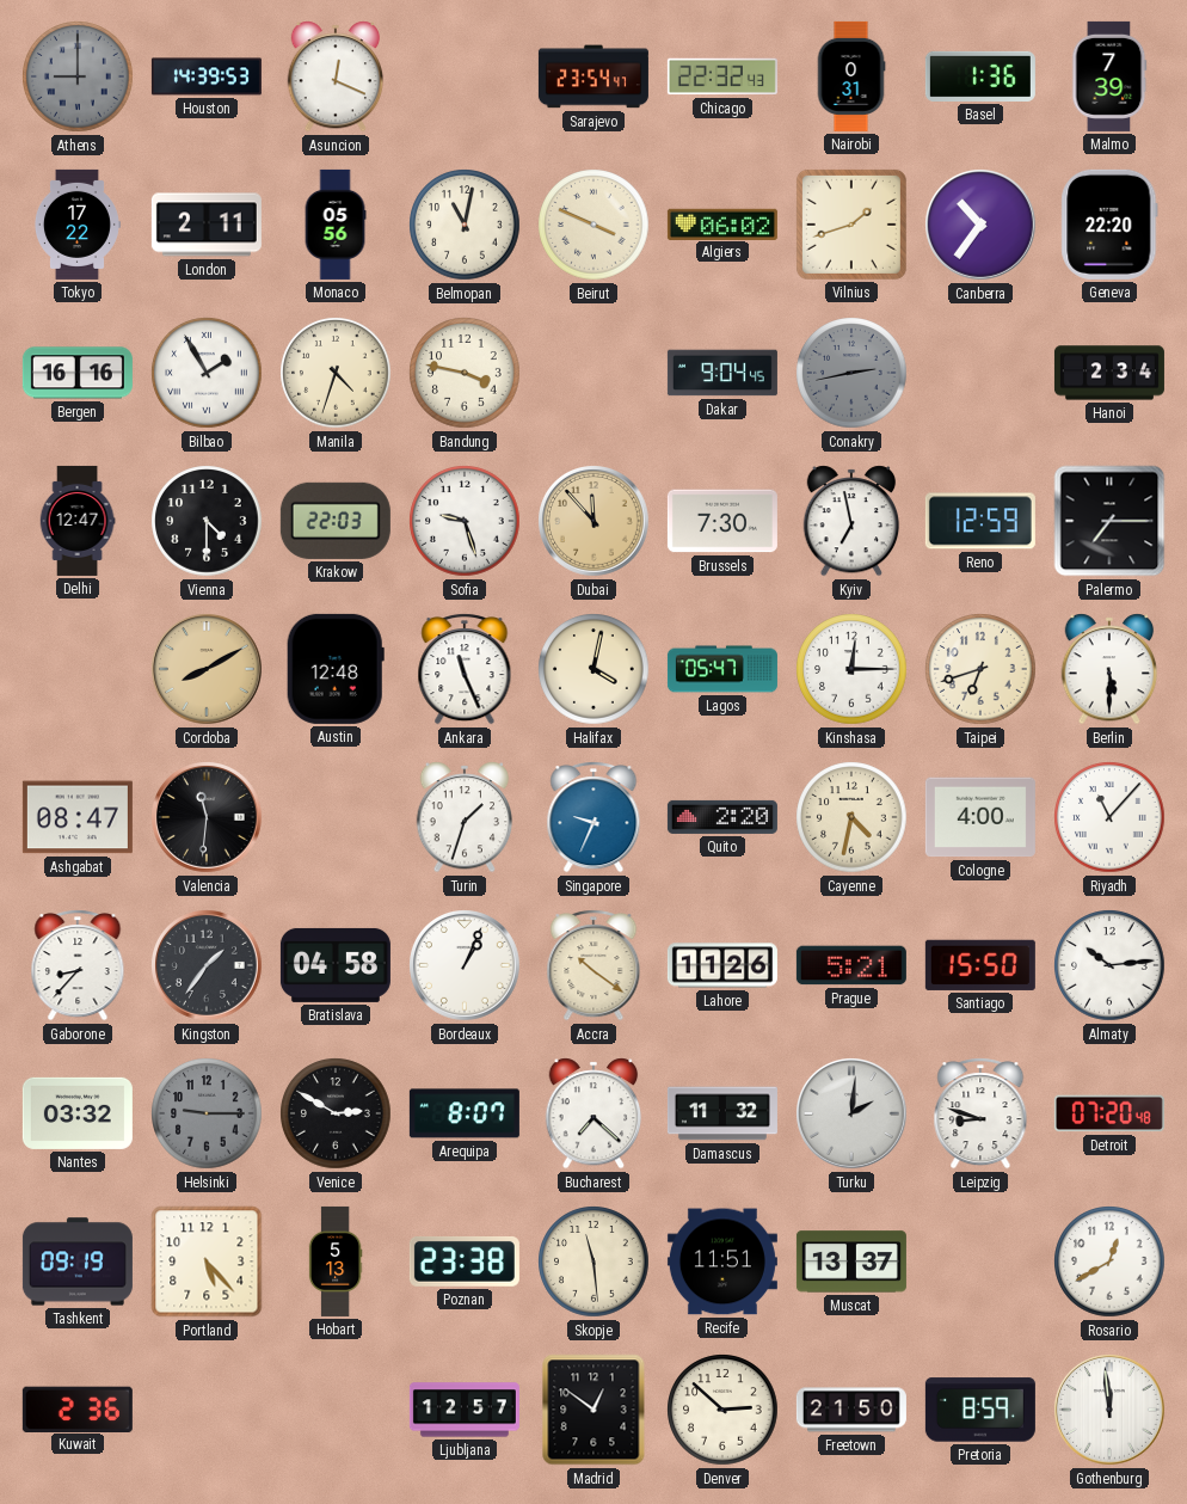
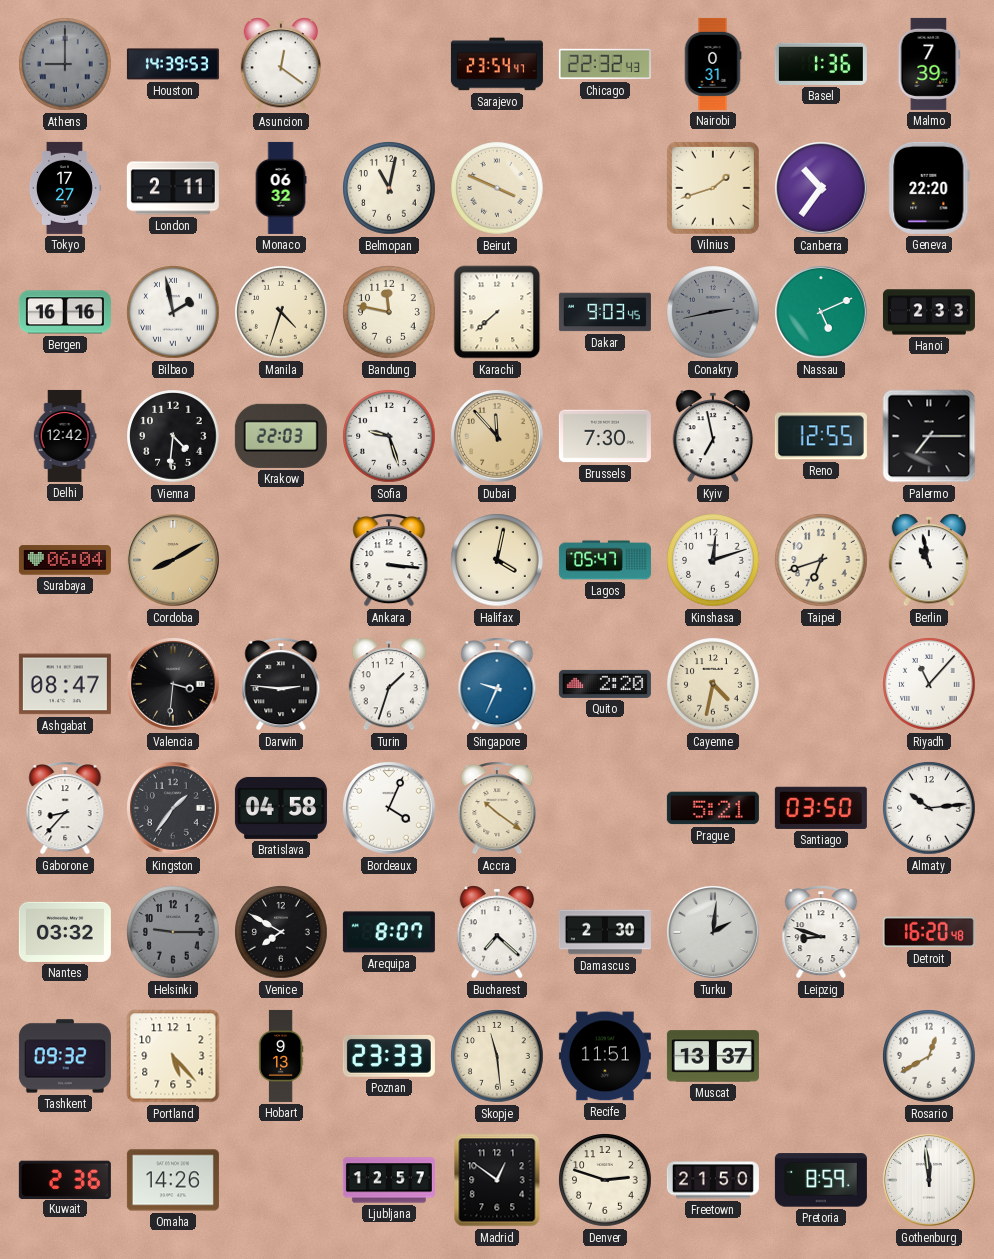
Asuncion: 12:19 -> 12:21
Tokyo: 17:22 -> 17:27
Monaco: 05:56 -> 06:32
Algiers: 06:02 -> none
Bilbao: 1:55 -> 1:58
Bandung: 3:47 -> 11:47
Karachi: none -> 7:38
Dakar: 9:04 -> 9:03
Nassau: none -> 5:11
Hanoi: 2:34 -> 2:33
Delhi: 12:47 -> 12:42
Vienna: 4:30 -> 4:31
Reno: 12:59 -> 12:55
Surabaya: none -> 06:04
Austin: 12:48 -> none
Ankara: 11:26 -> 3:16
Kinshasa: 12:15 -> 12:12
Berlin: 5:30 -> 10:58
Valencia: 11:31 -> 3:31
Darwin: none -> 2:46
Cologne: 4:00 -> none
Bordeaux: 1:04 -> 4:04
Lahore: 11:26 -> none
Santiago: 15:50 -> 03:50
Venice: 2:50 -> 7:50
Damascus: 11:32 -> 2:30
Detroit: 07:20 -> 16:20
Tashkent: 09:19 -> 09:32
Hobart: 5:13 -> 9:13
Poznan: 23:38 -> 23:33
Omaha: none -> 14:26
Denver: 2:52 -> 2:48
